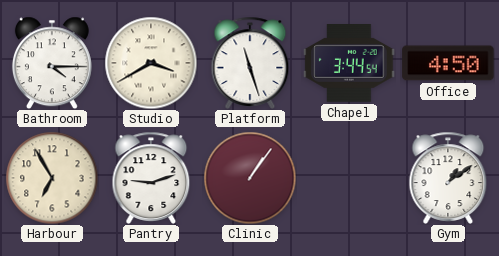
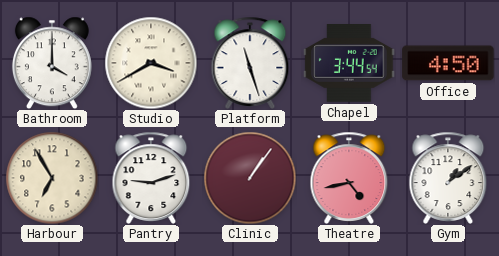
Bathroom: 4:15 -> 4:00
Theatre: none -> 4:43
